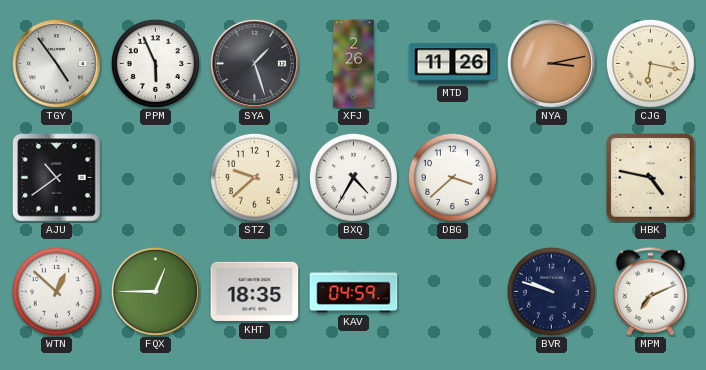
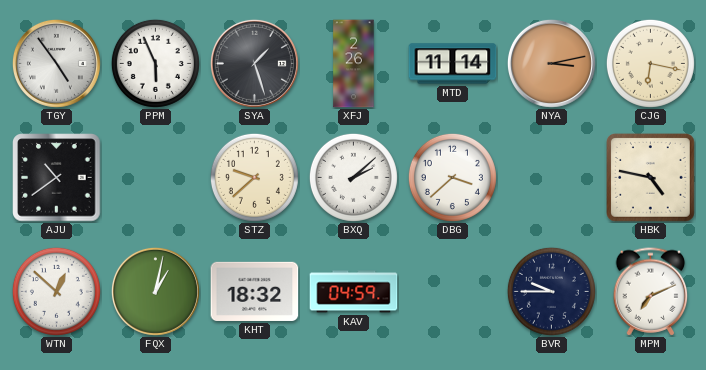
MTD: 11:26 -> 11:14
BXQ: 4:35 -> 2:08
FQX: 12:45 -> 1:02
KHT: 18:35 -> 18:32
BVR: 9:48 -> 9:45
